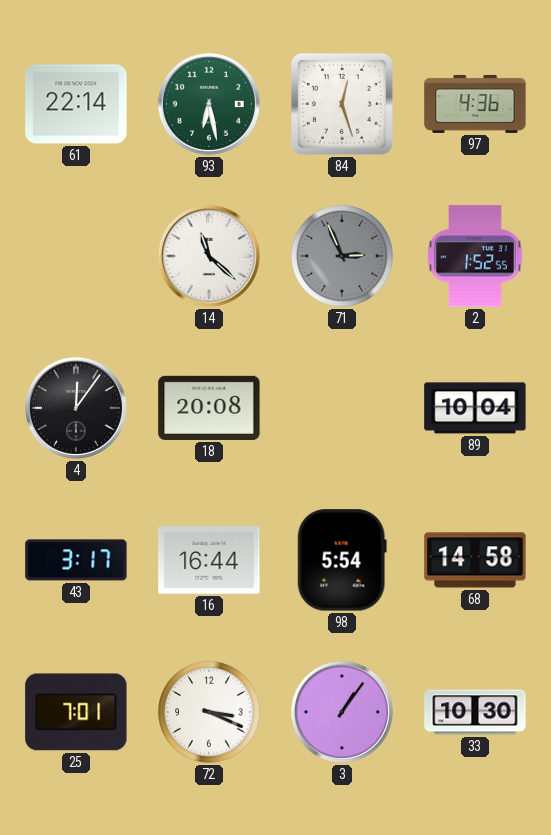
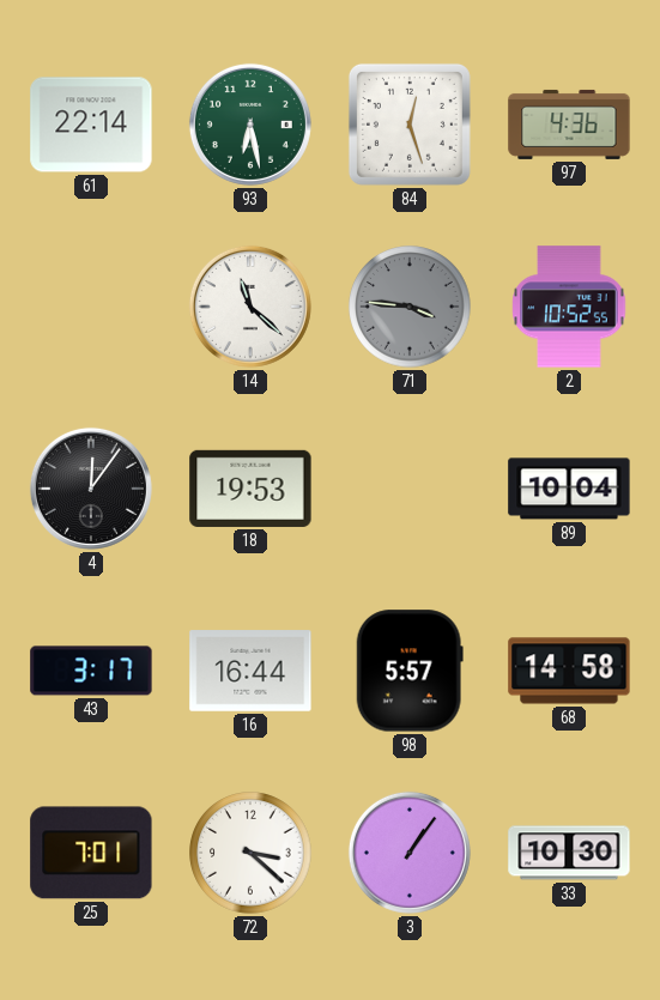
71: 2:56 -> 3:46
2: 1:52 -> 10:52
18: 20:08 -> 19:53
98: 5:54 -> 5:57
72: 3:19 -> 3:22
